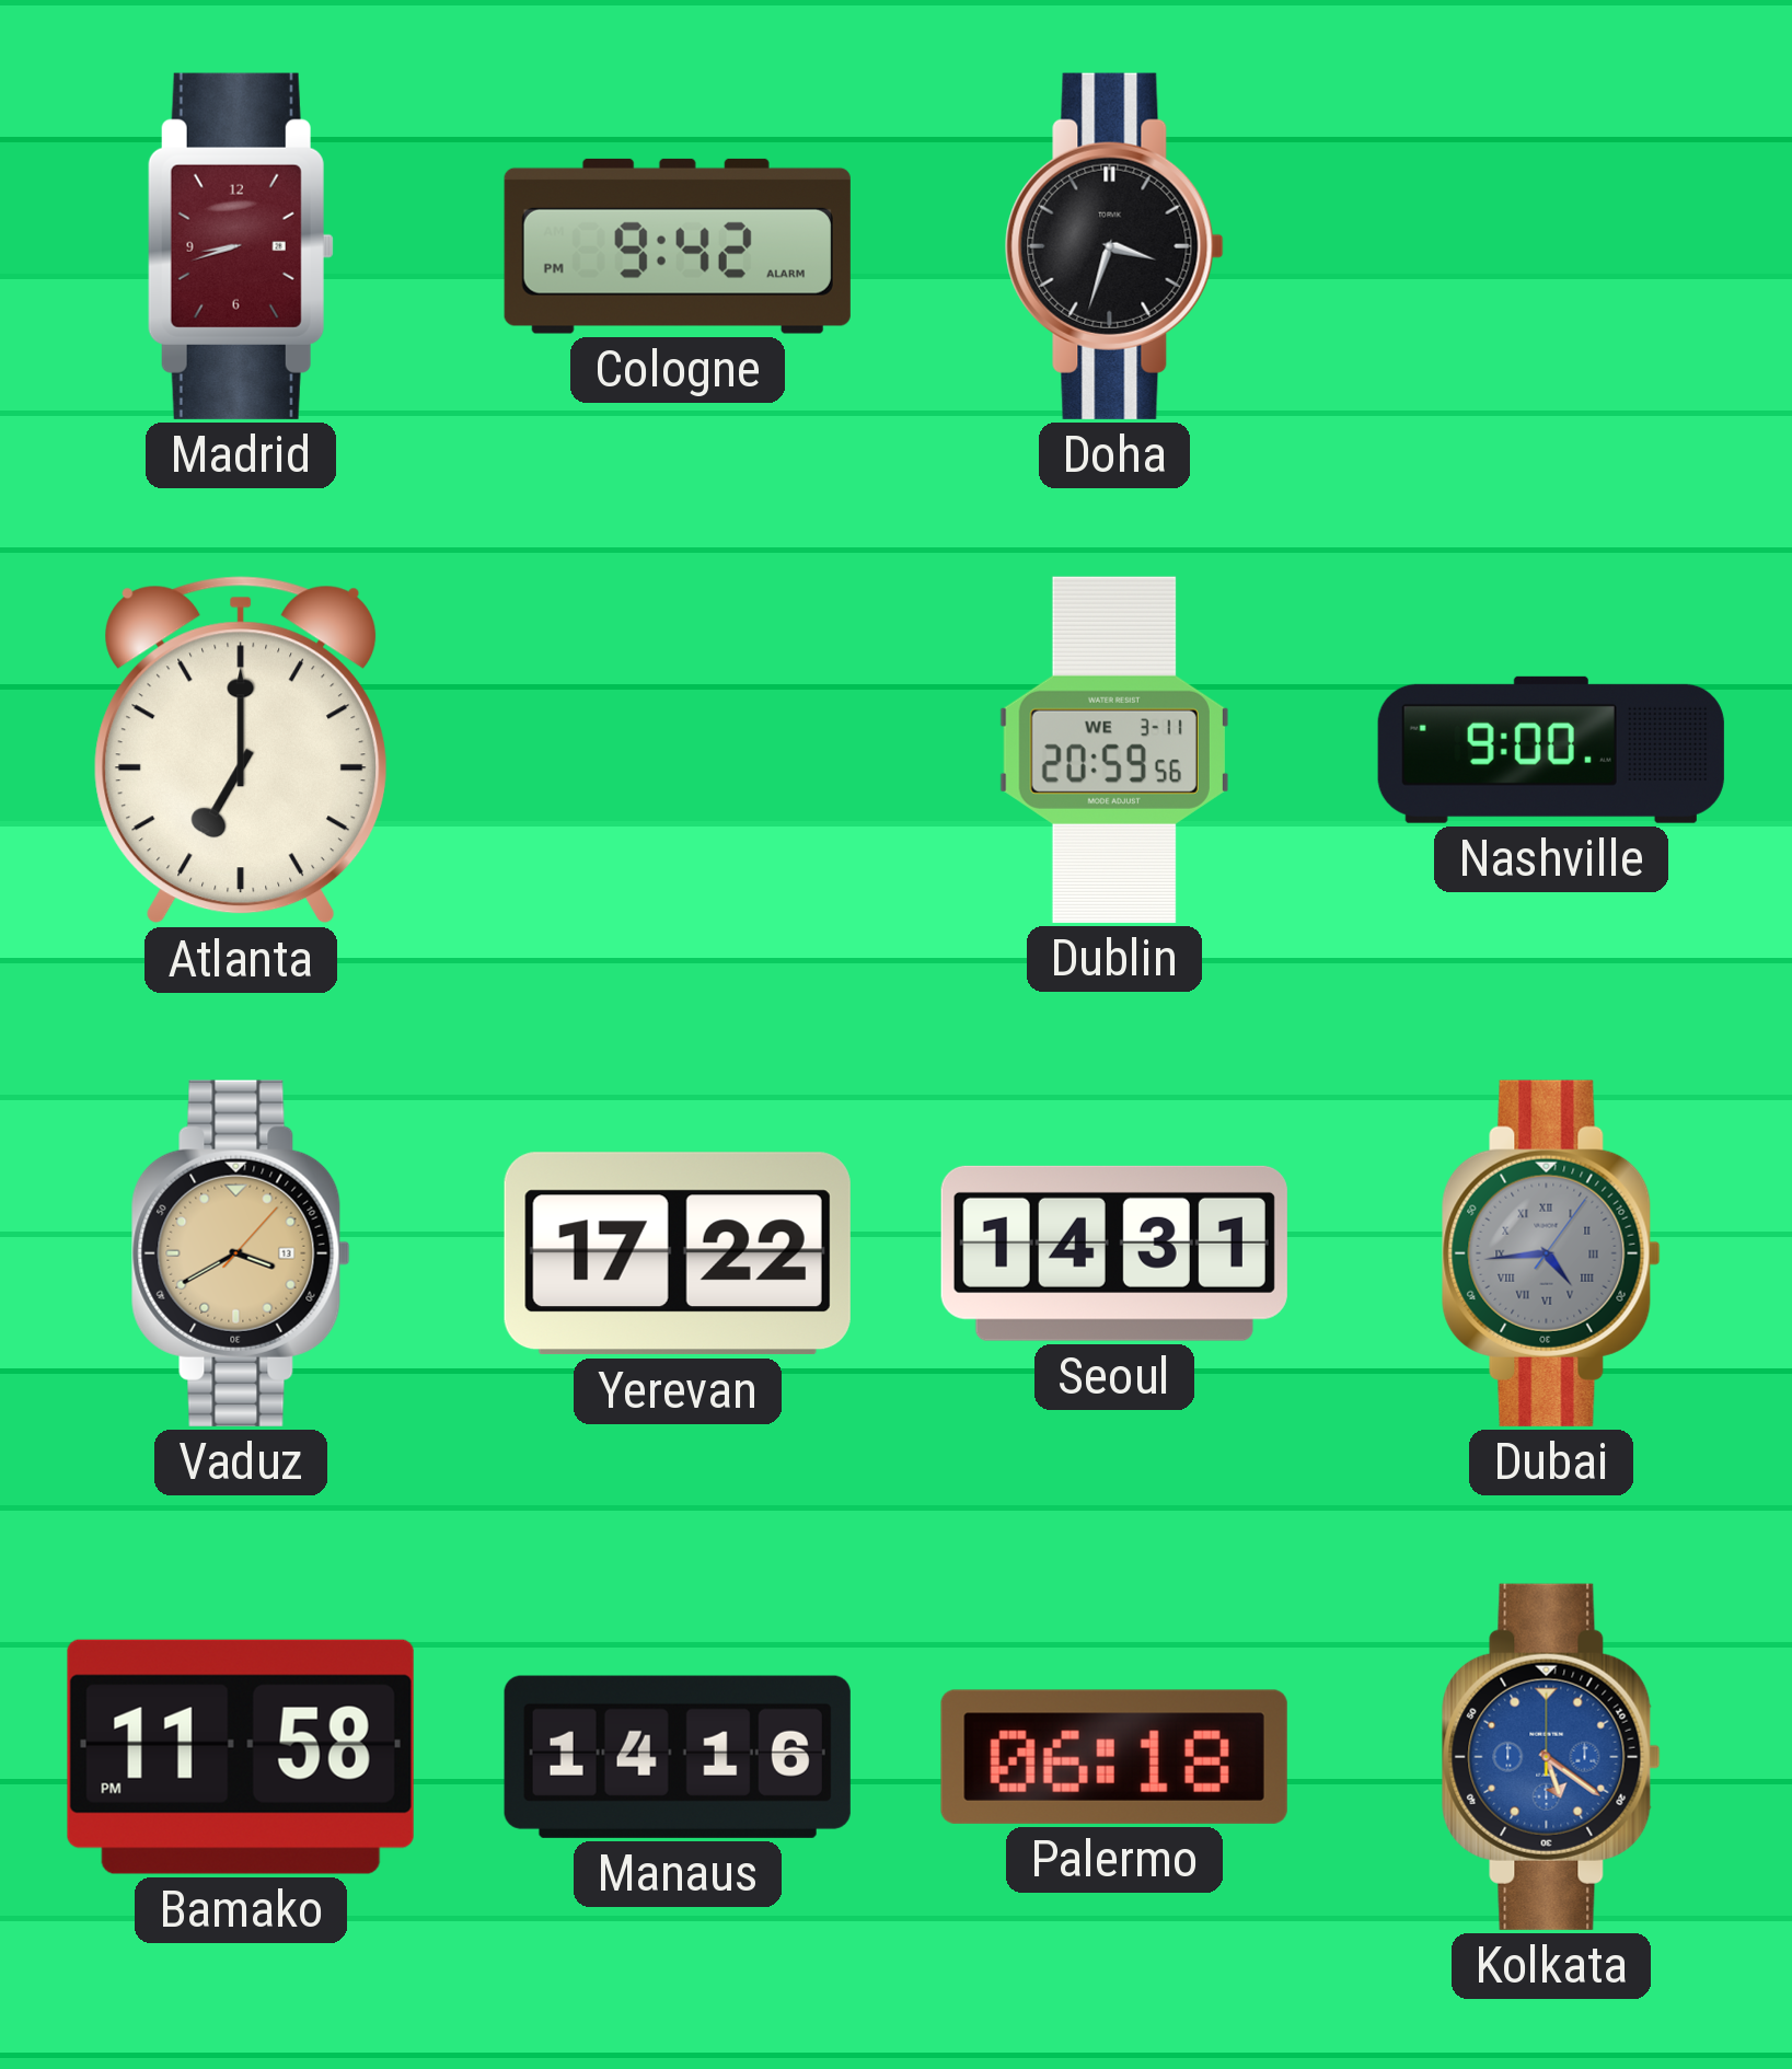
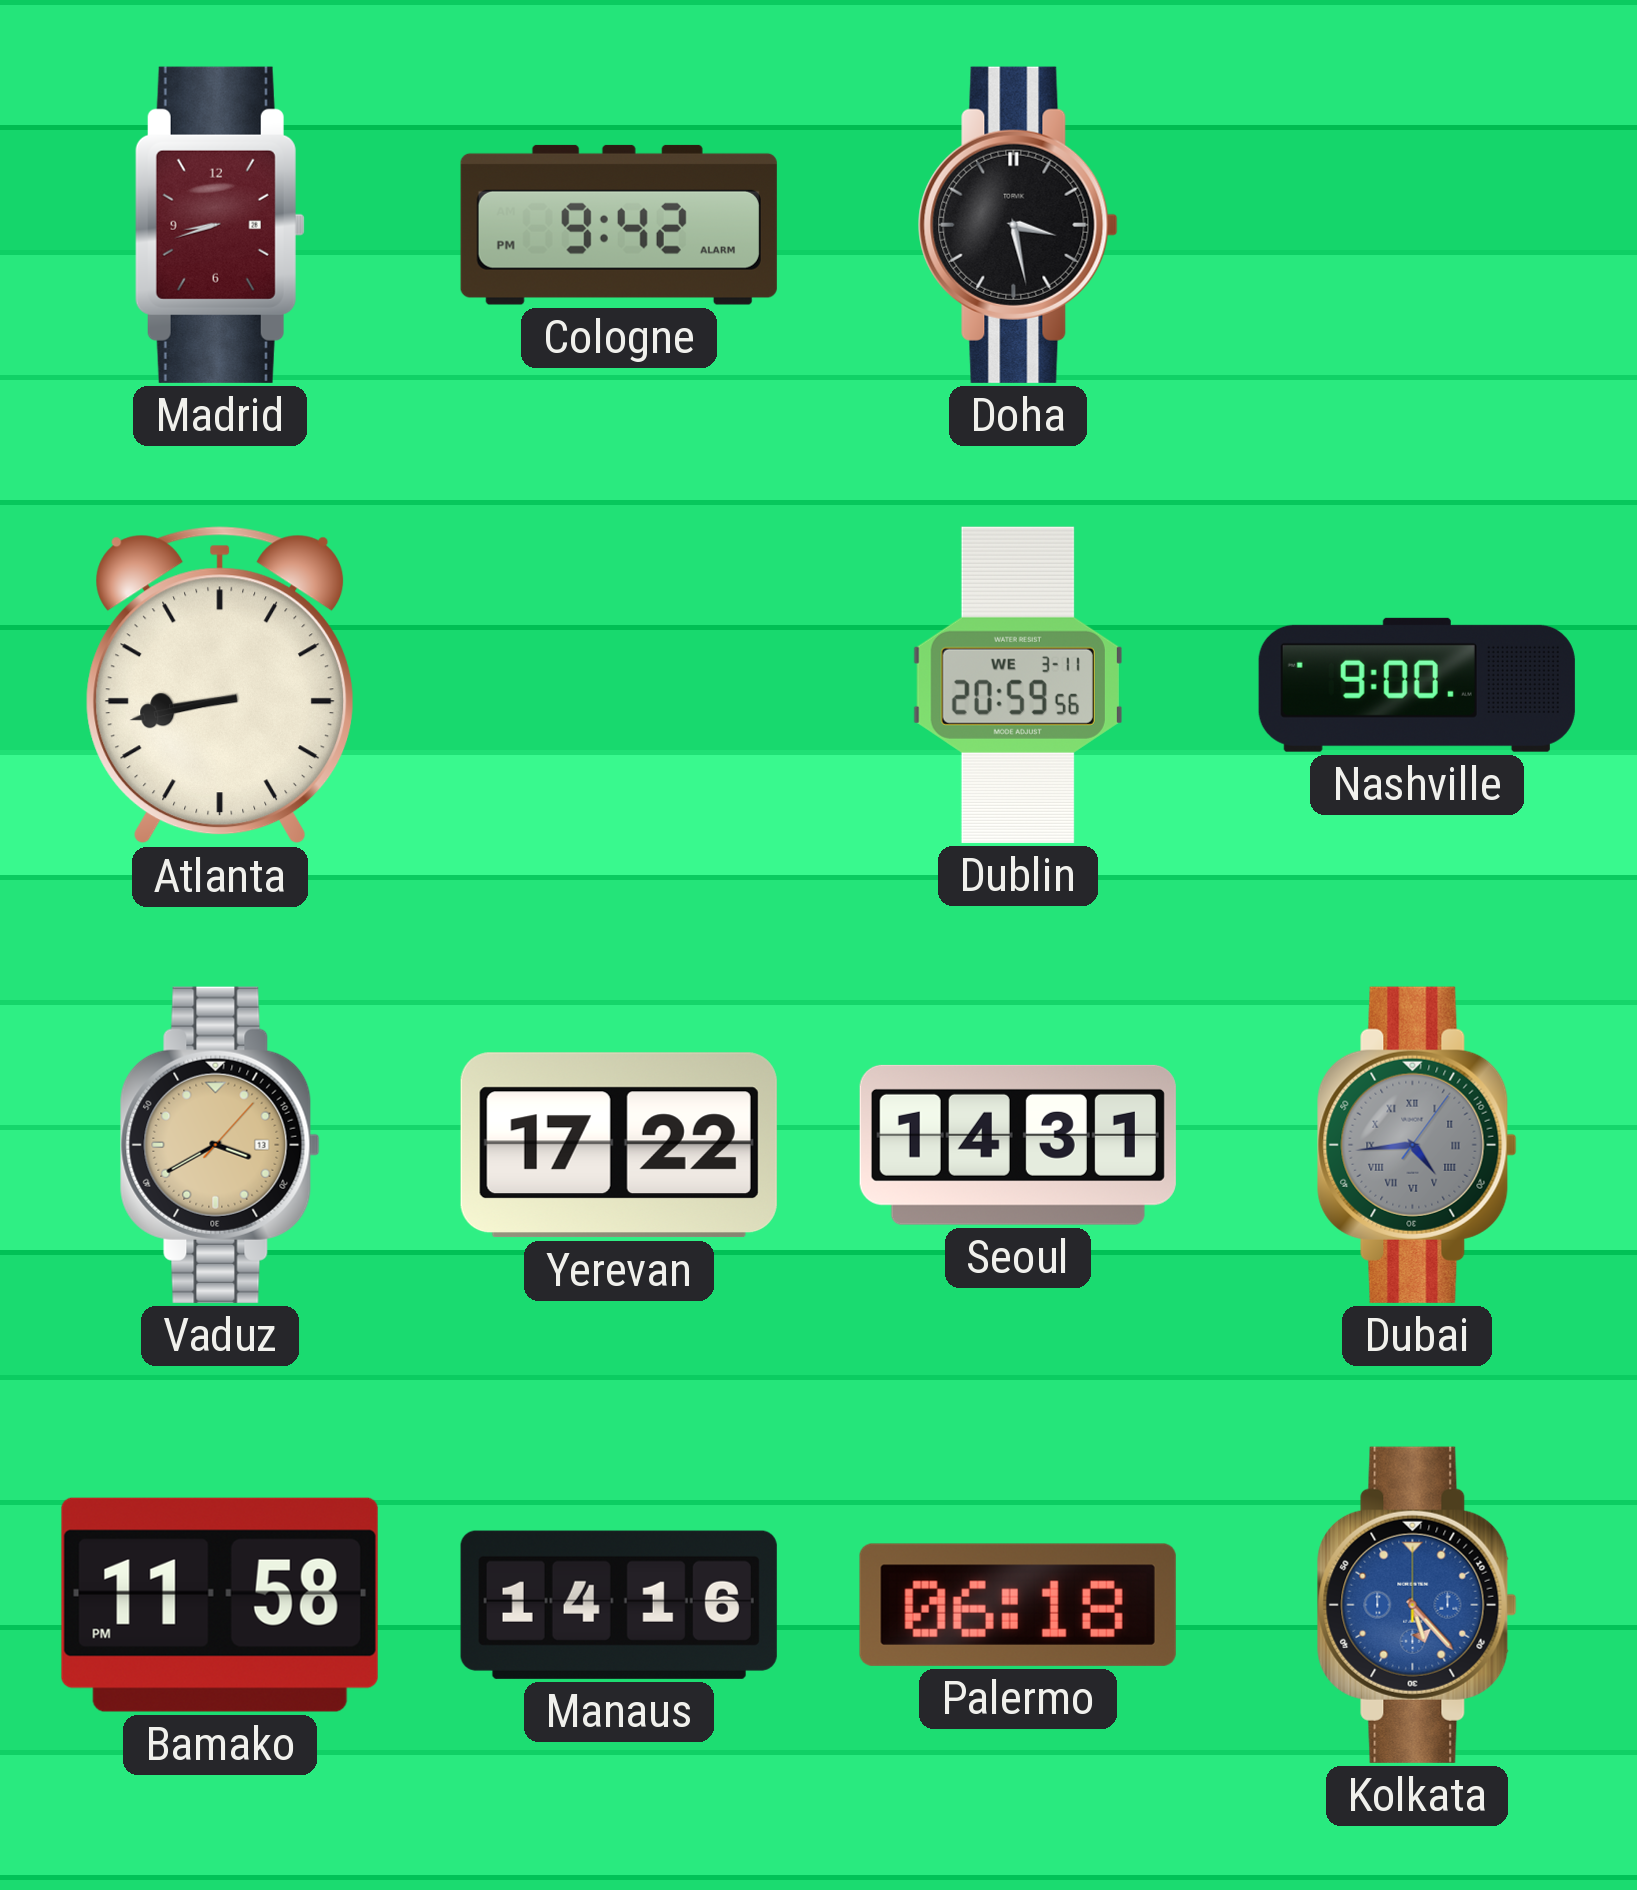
Doha: 3:33 -> 3:28
Atlanta: 7:00 -> 8:43
Kolkata: 5:21 -> 5:23
